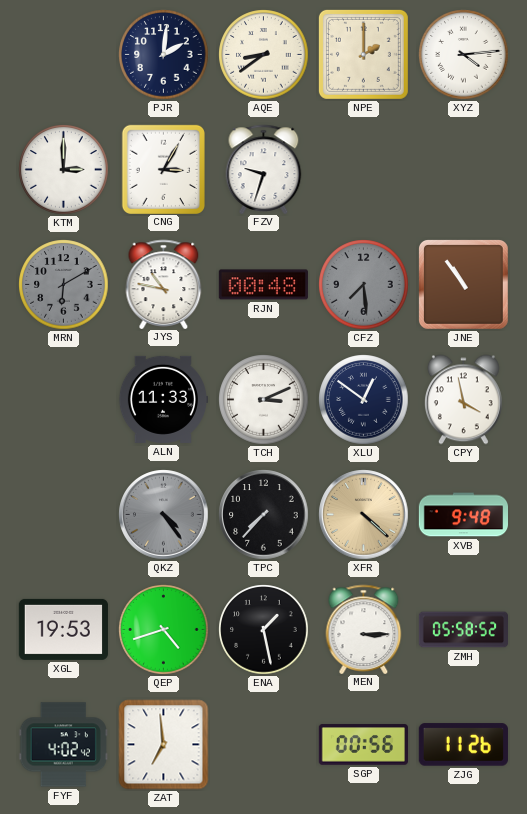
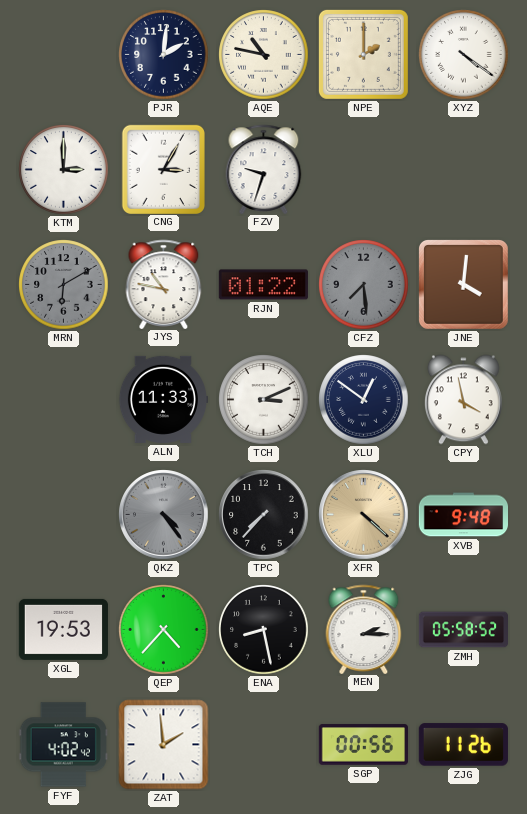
AQE: 8:39 -> 10:47
XYZ: 4:14 -> 4:21
RJN: 00:48 -> 01:22
JNE: 10:54 -> 4:01
QEP: 4:42 -> 4:37
ENA: 1:28 -> 8:28
MEN: 3:15 -> 2:15
ZAT: 6:59 -> 1:59
